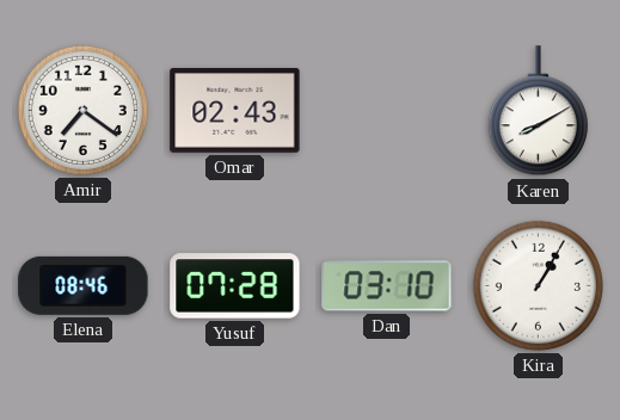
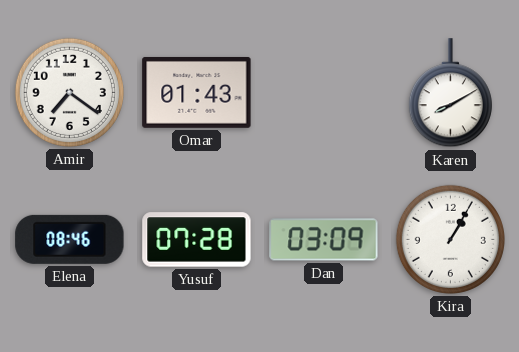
Omar: 02:43 -> 01:43
Dan: 03:10 -> 03:09
